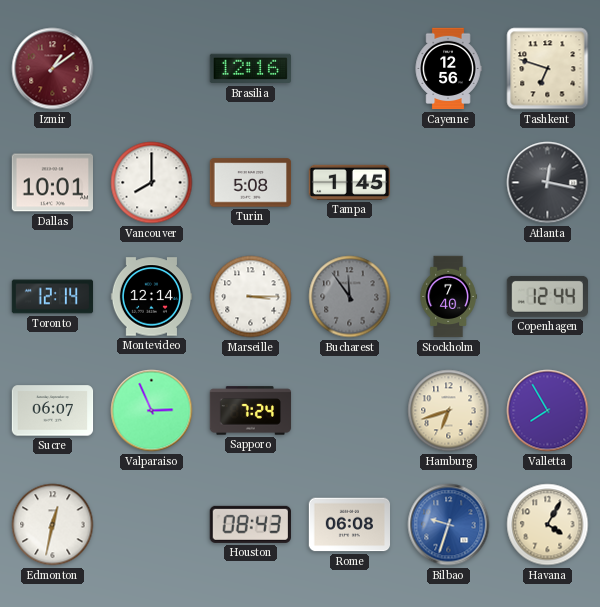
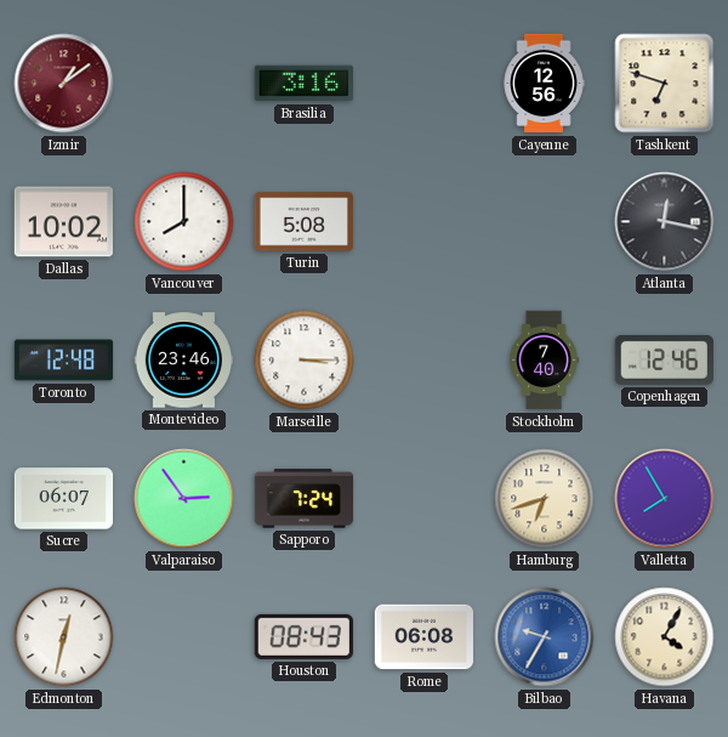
Brasilia: 12:16 -> 3:16
Dallas: 10:01 -> 10:02
Tampa: 1:45 -> none
Toronto: 12:14 -> 12:48
Montevideo: 12:14 -> 23:46
Bucharest: 11:54 -> none
Copenhagen: 12:44 -> 12:46
Valparaiso: 2:56 -> 2:54
Bilbao: 9:33 -> 9:35
